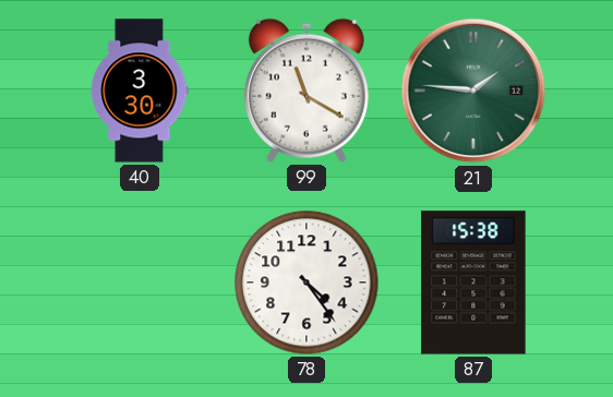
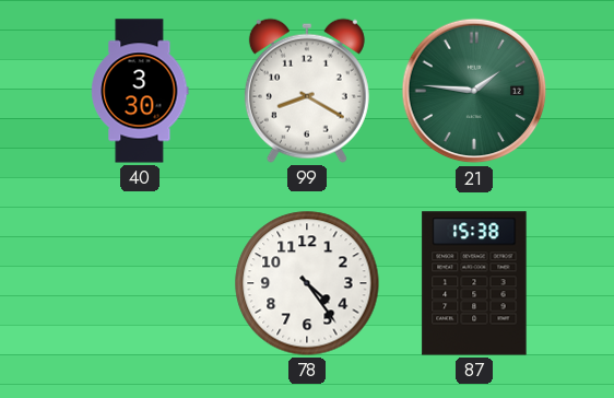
99: 11:20 -> 8:20
